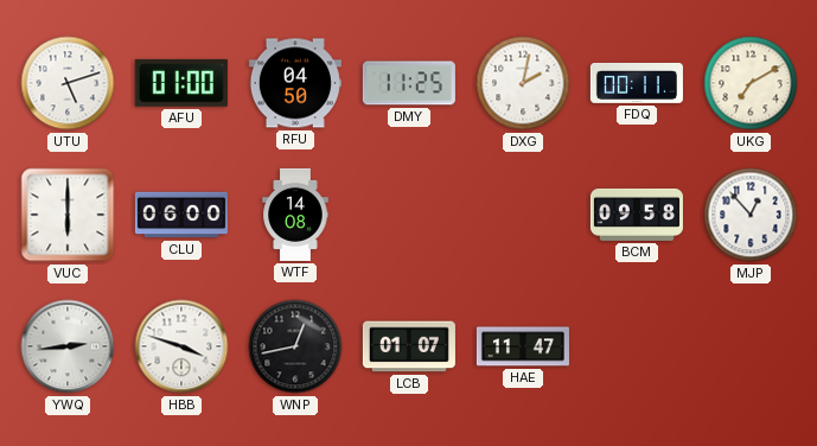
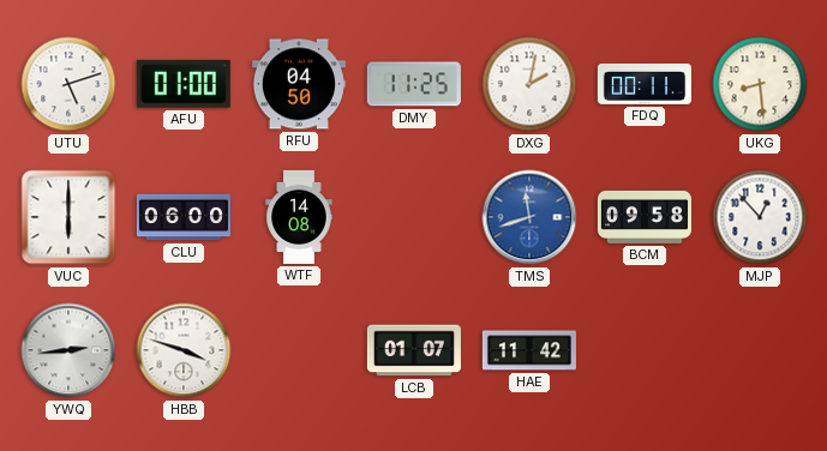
UKG: 7:10 -> 8:29
TMS: none -> 11:42
WNP: 12:43 -> none
HAE: 11:47 -> 11:42
